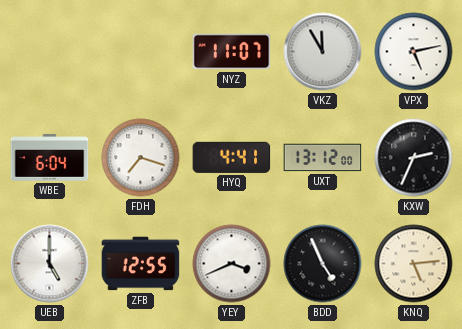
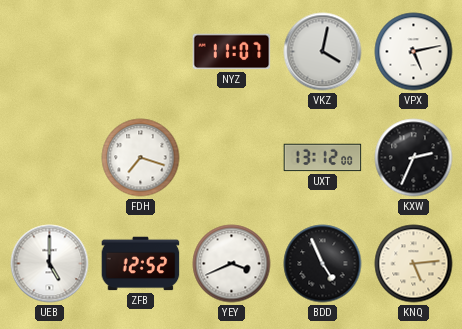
VKZ: 11:55 -> 4:02
WBE: 6:04 -> none
HYQ: 4:41 -> none
ZFB: 12:55 -> 12:52
